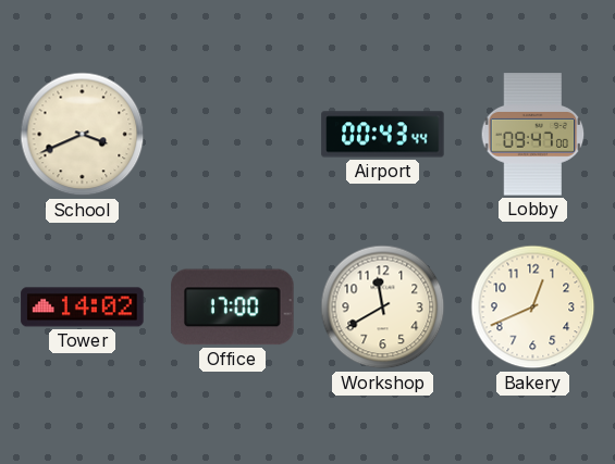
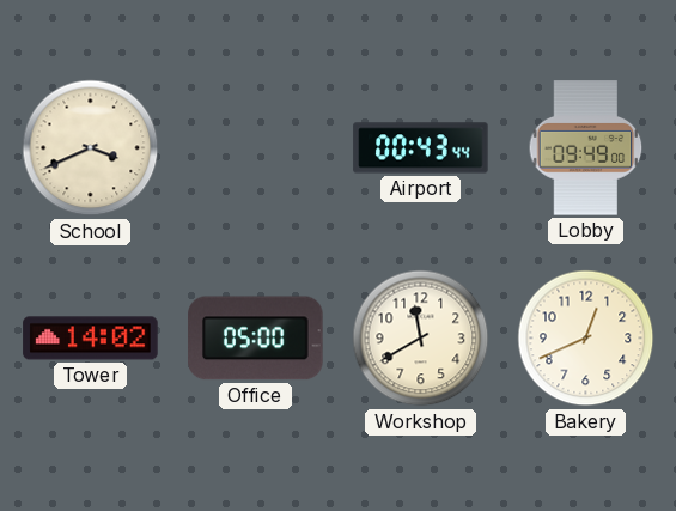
Lobby: 09:47 -> 09:49
Office: 17:00 -> 05:00
